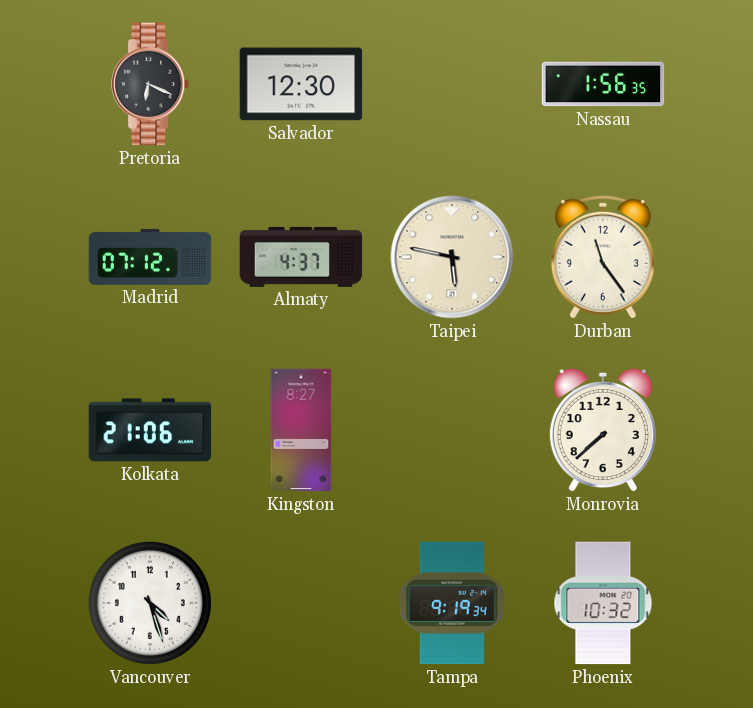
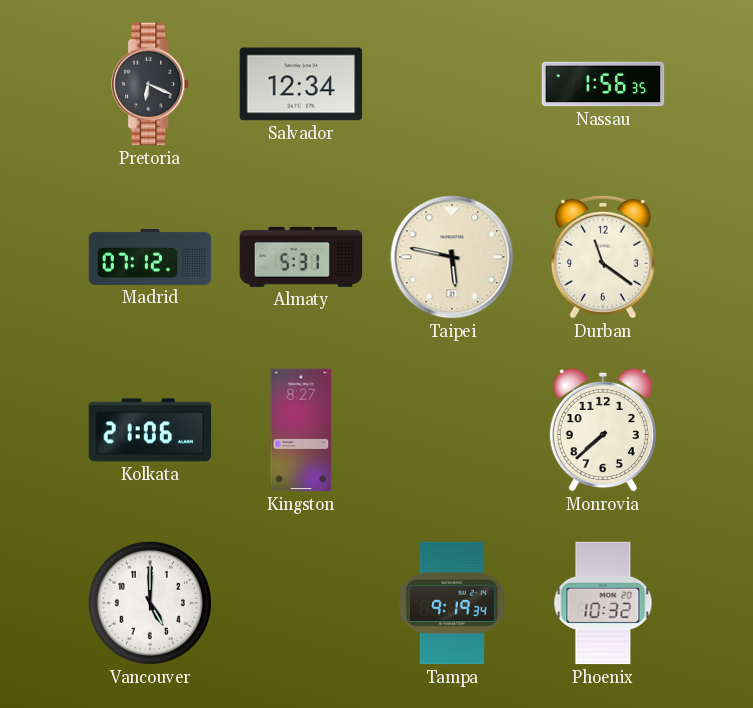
Salvador: 12:30 -> 12:34
Almaty: 4:37 -> 5:31
Durban: 11:24 -> 11:21
Vancouver: 4:27 -> 5:00
